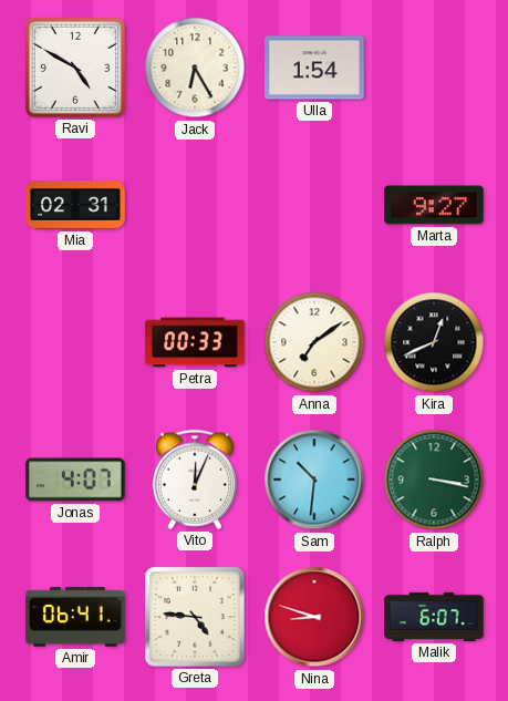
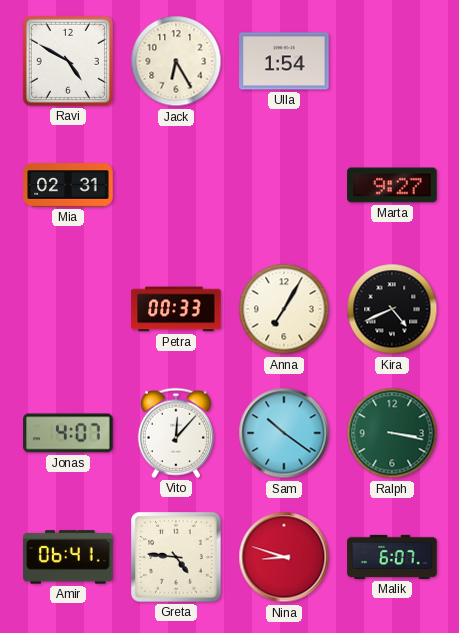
Anna: 7:09 -> 7:05
Kira: 12:41 -> 4:41
Vito: 12:04 -> 12:07
Sam: 10:31 -> 10:21
